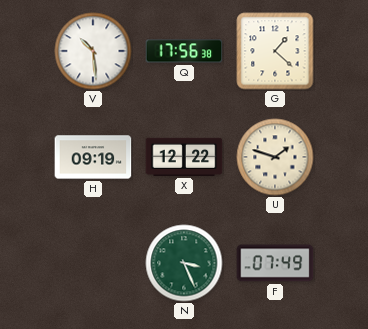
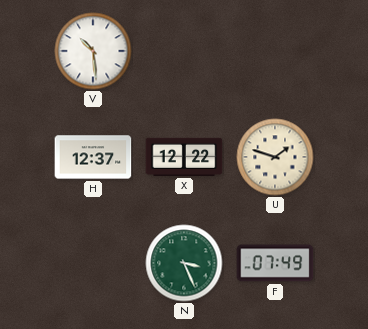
Q: 17:56 -> none
G: 1:22 -> none
H: 09:19 -> 12:37
